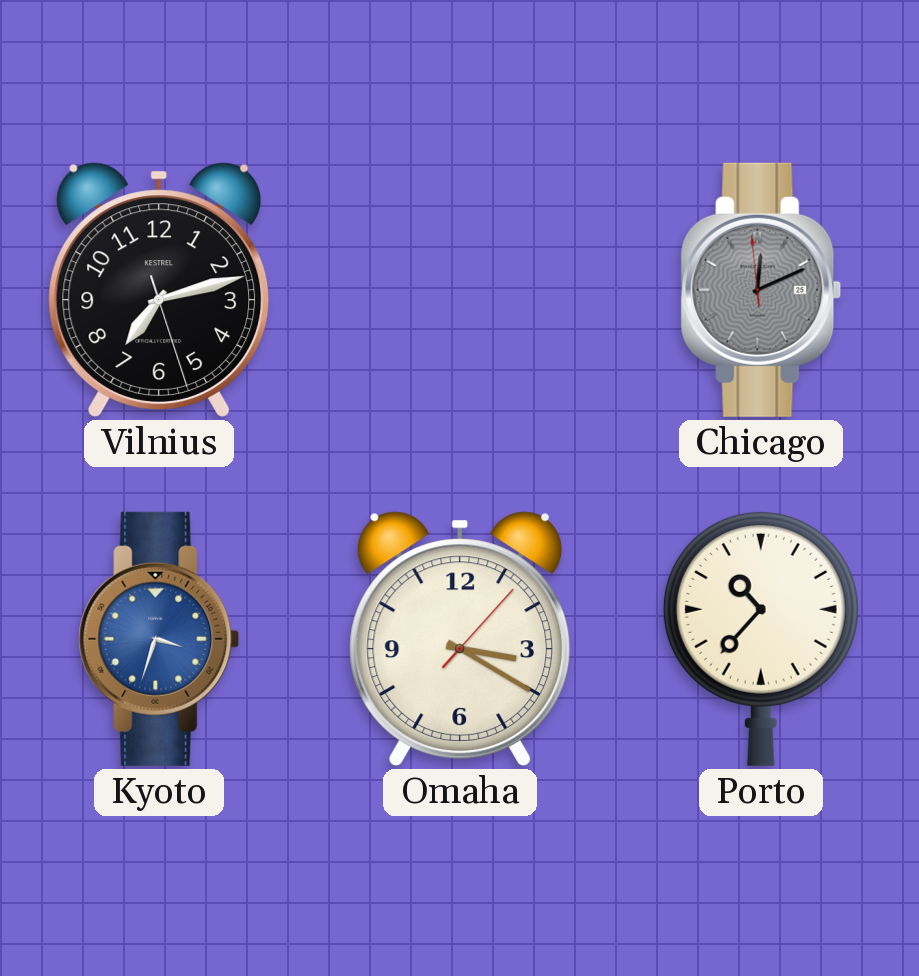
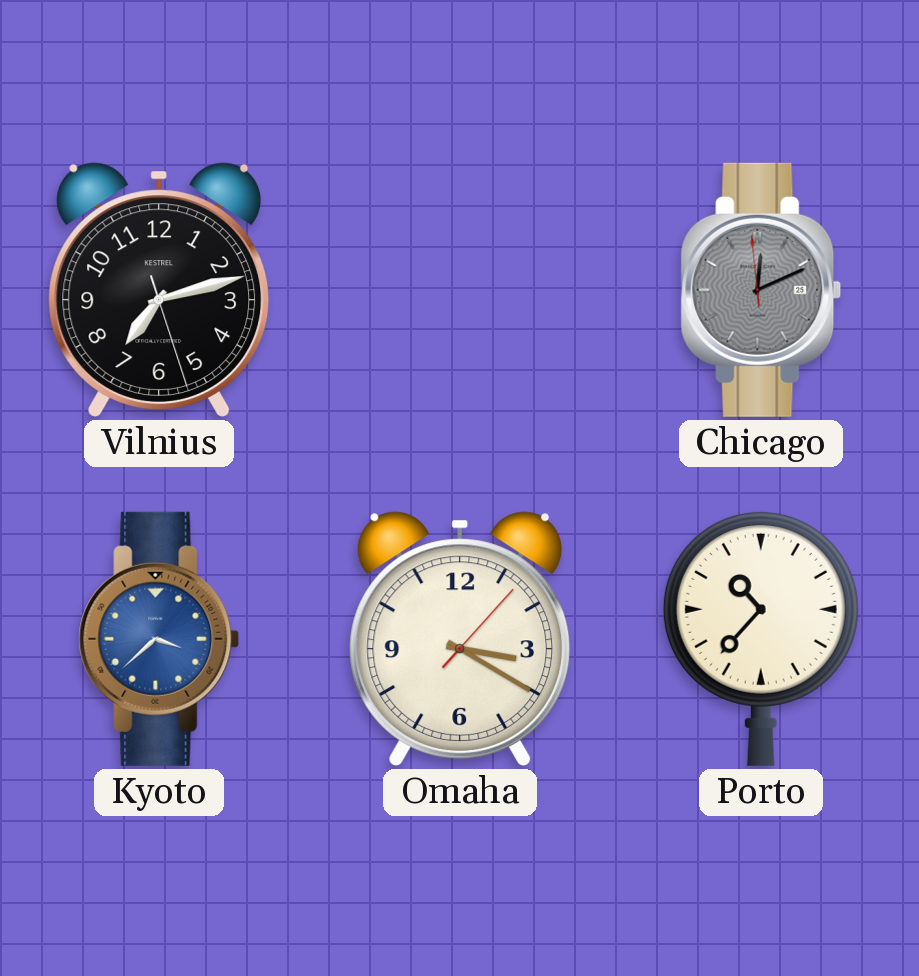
Kyoto: 3:33 -> 3:38
